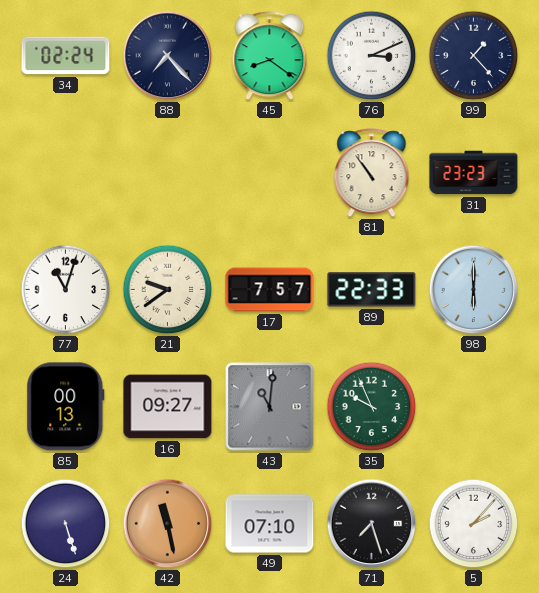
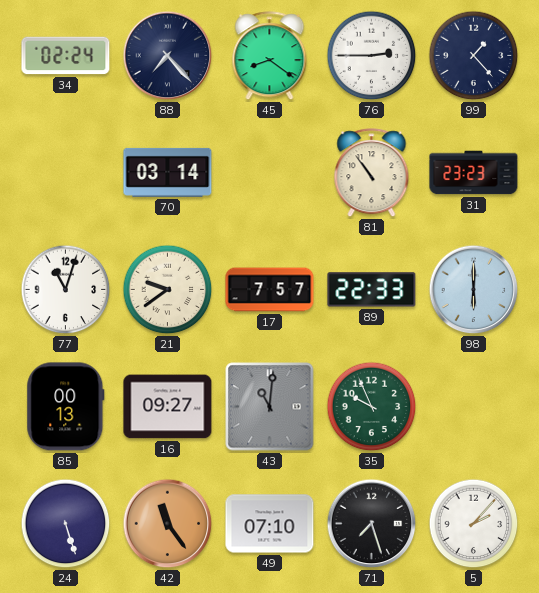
76: 3:11 -> 2:45
70: none -> 03:14
42: 11:28 -> 11:24
